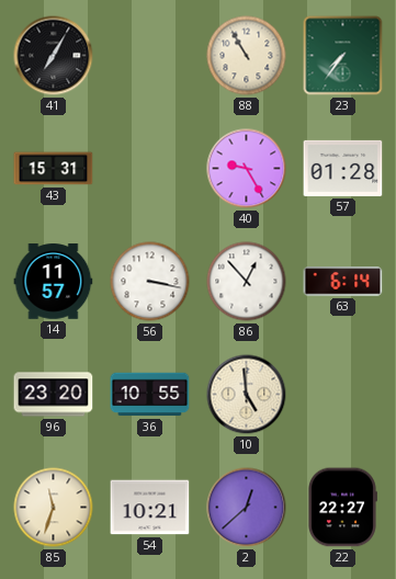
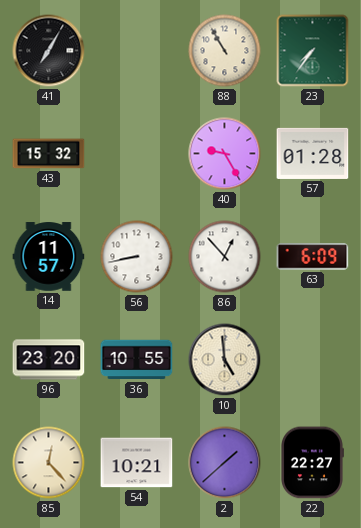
43: 15:31 -> 15:32
56: 3:17 -> 8:43
63: 6:14 -> 6:09
85: 11:33 -> 12:23
2: 12:38 -> 1:38
